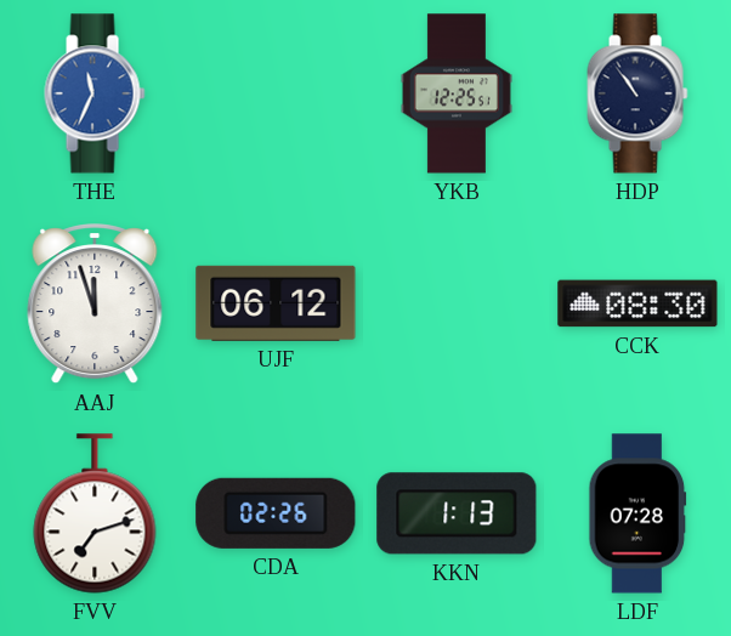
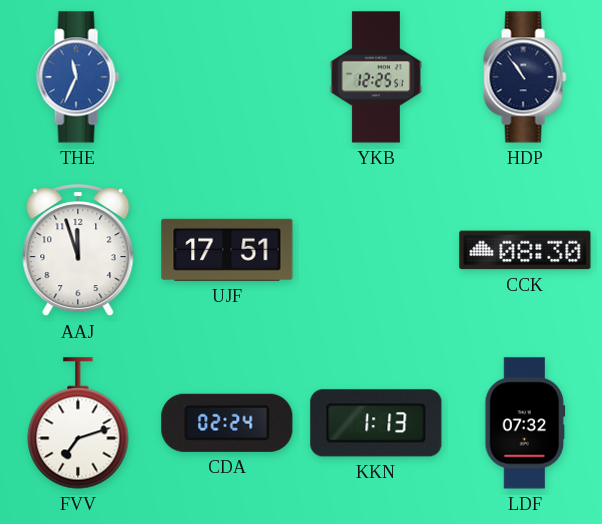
UJF: 06:12 -> 17:51
CDA: 02:26 -> 02:24
LDF: 07:28 -> 07:32
